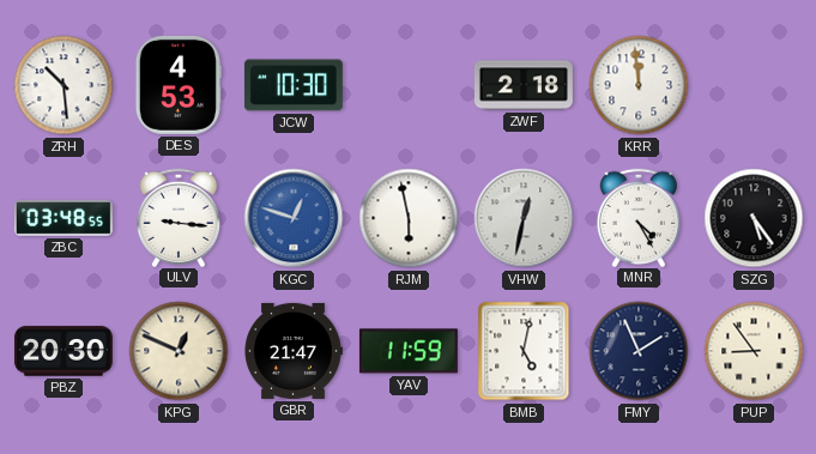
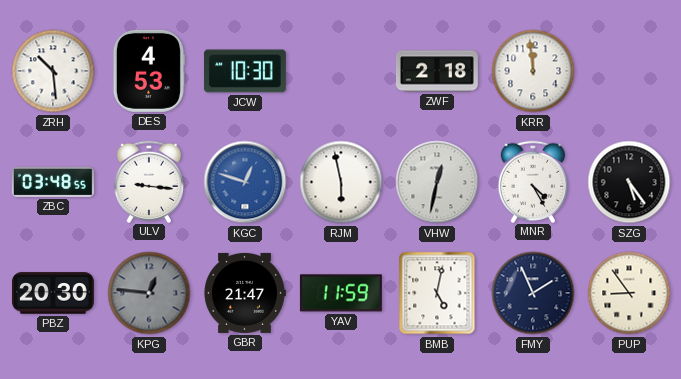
KPG: 12:49 -> 12:46
KPG dial: cream -> grey
